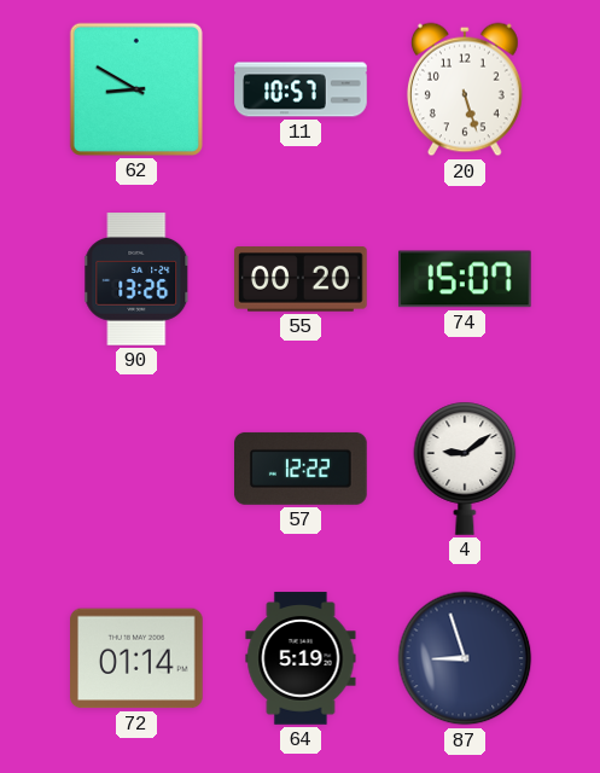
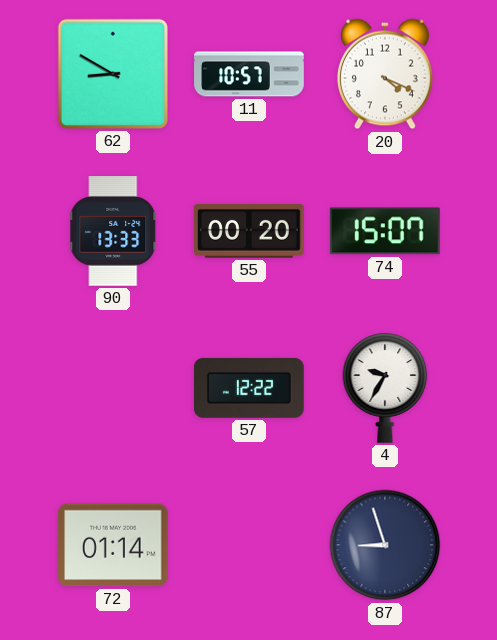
20: 5:27 -> 4:19
90: 13:26 -> 13:33
4: 9:09 -> 9:35
64: 5:19 -> none
